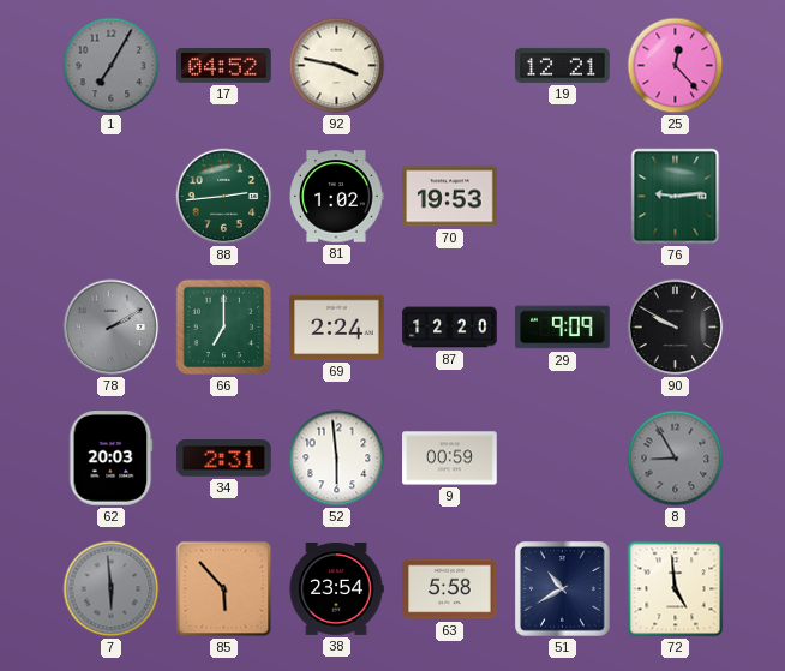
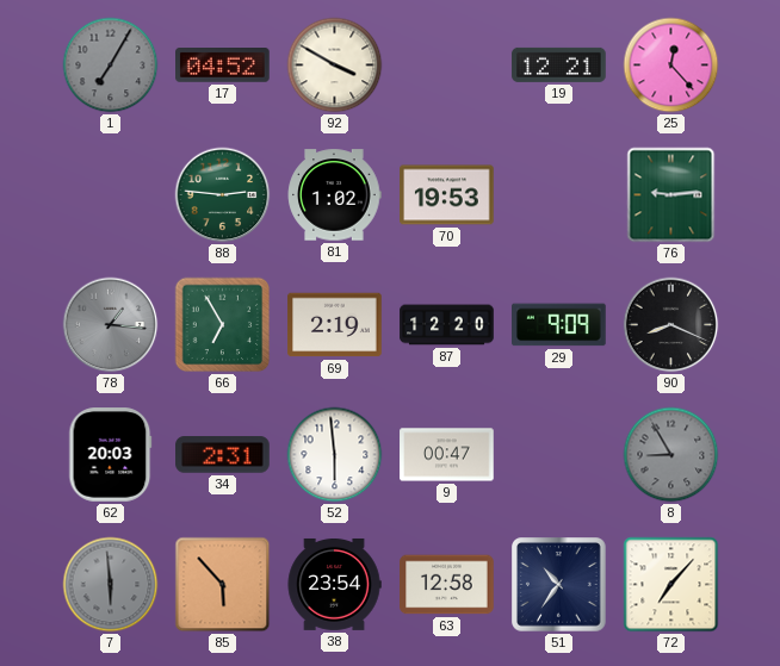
92: 3:47 -> 3:50
88: 2:44 -> 2:46
78: 2:10 -> 1:16
66: 7:00 -> 6:55
69: 2:24 -> 2:19
90: 9:50 -> 8:19
9: 00:59 -> 00:47
63: 5:58 -> 12:58
51: 10:40 -> 10:36
72: 4:59 -> 7:07
